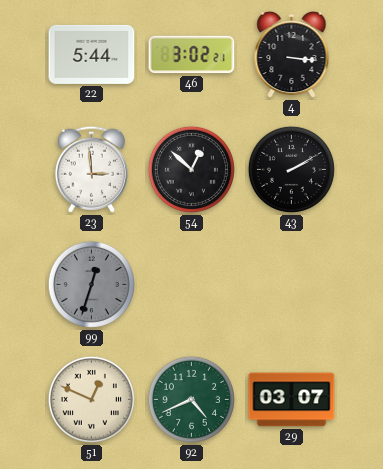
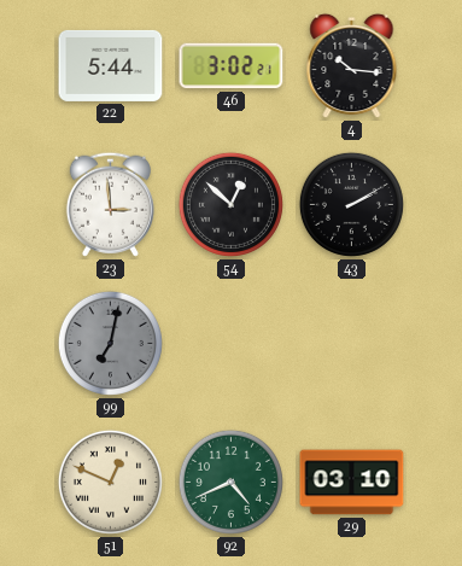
4: 3:16 -> 10:16
99: 12:33 -> 7:02
29: 03:07 -> 03:10
